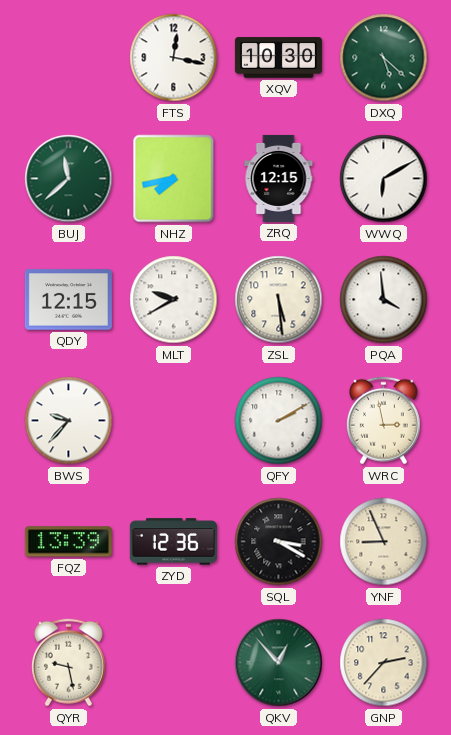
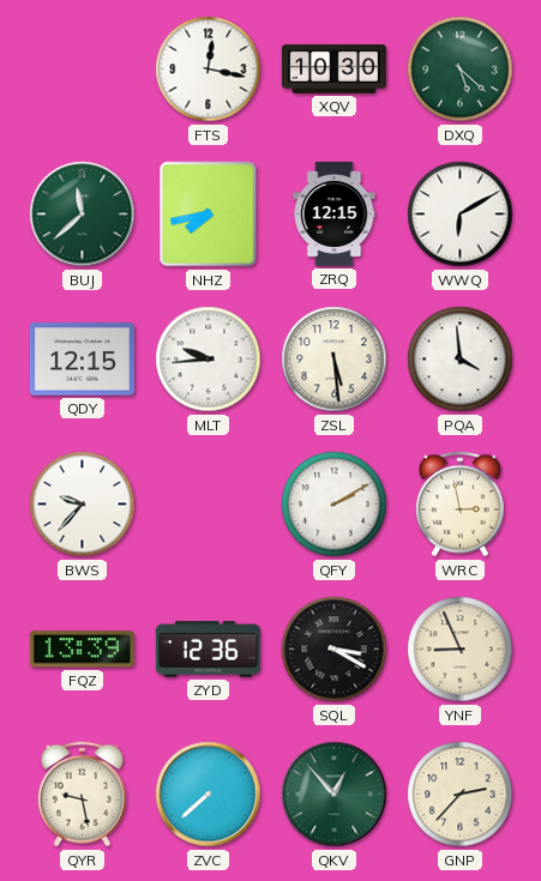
MLT: 9:40 -> 9:44
ZVC: none -> 7:38
